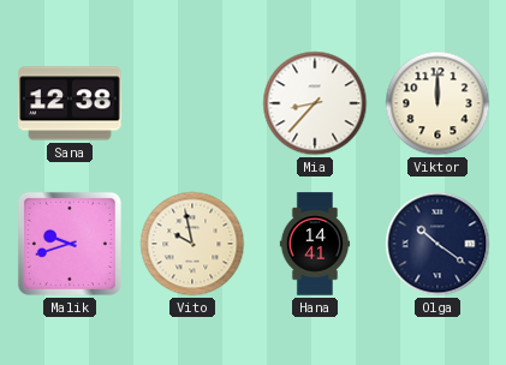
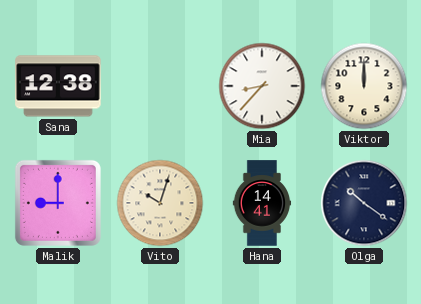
Malik: 9:42 -> 9:00
Vito: 9:58 -> 10:03
